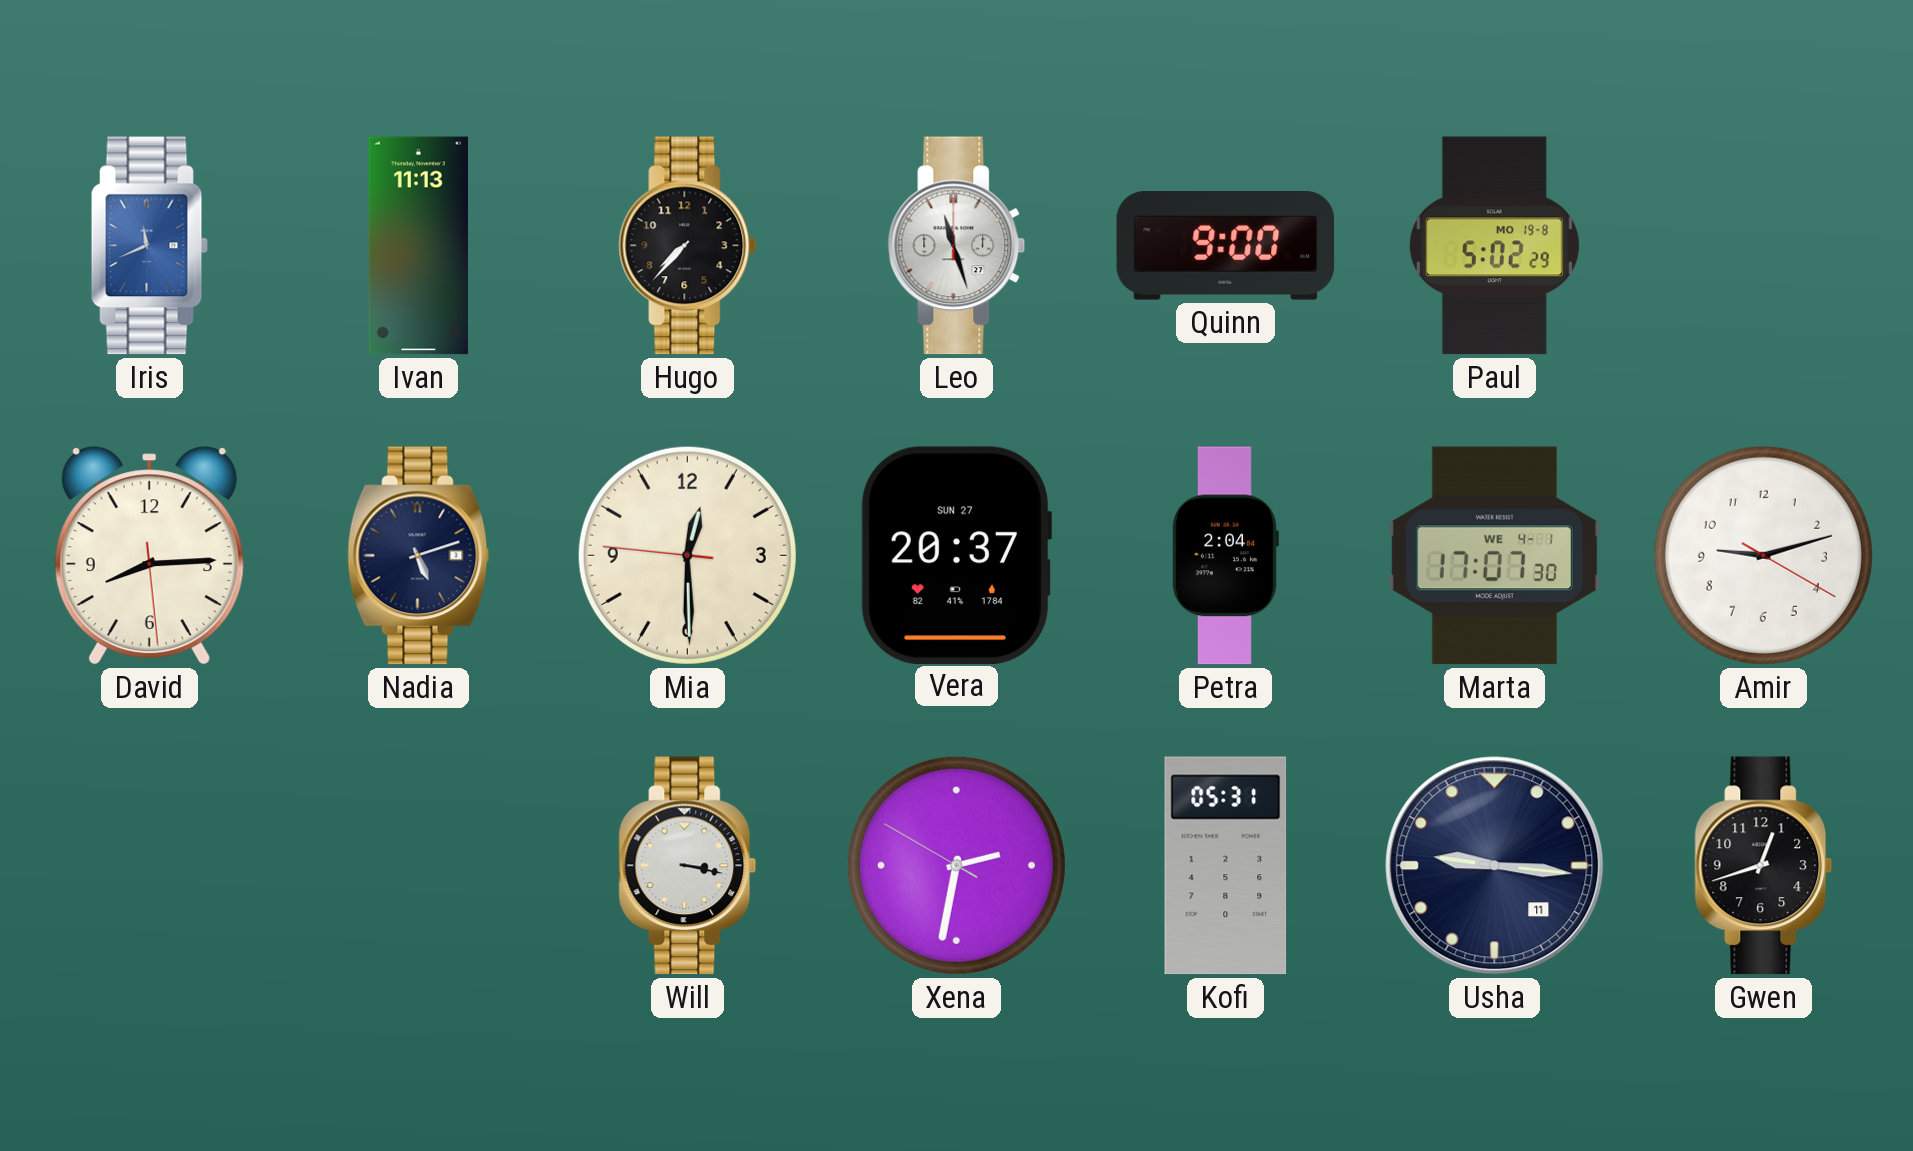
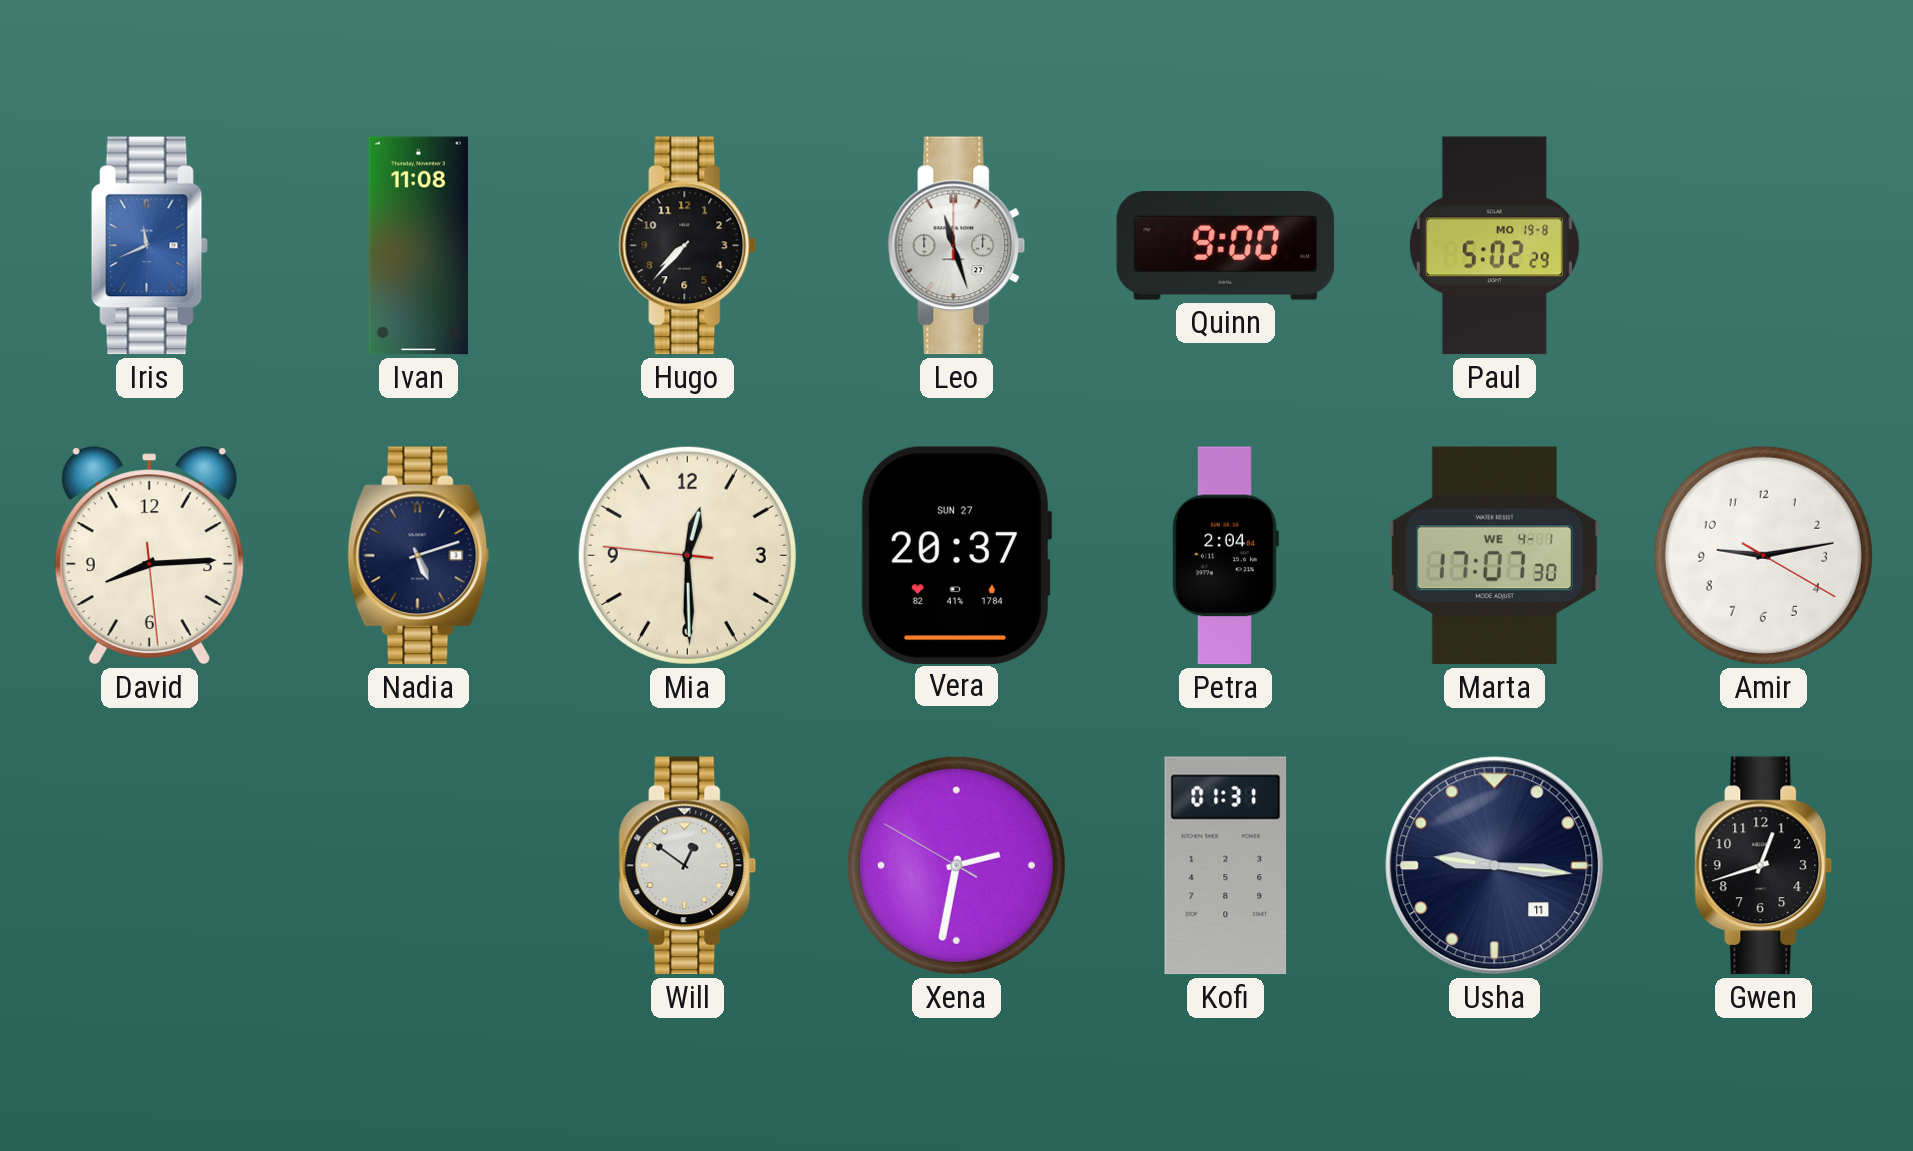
Ivan: 11:13 -> 11:08
Amir: 9:12 -> 9:13
Will: 3:17 -> 12:51
Kofi: 05:31 -> 01:31
